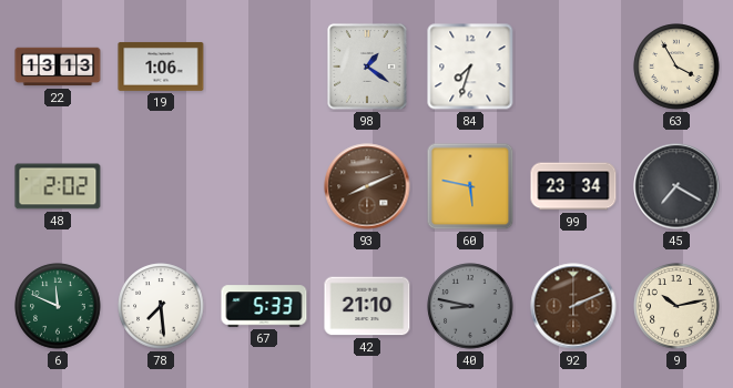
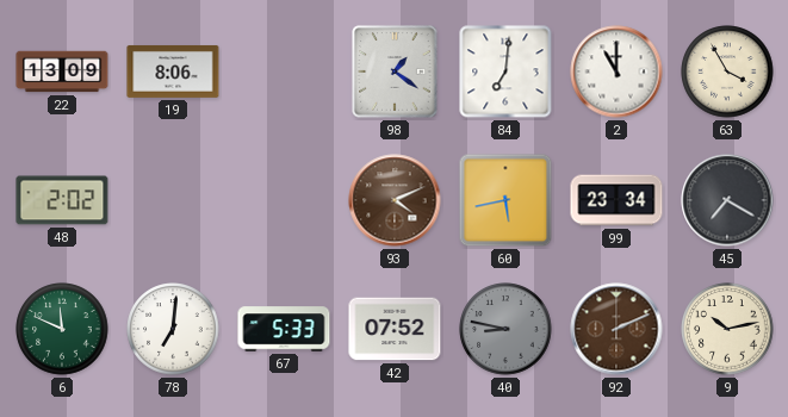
22: 13:13 -> 13:09
19: 1:06 -> 8:06
84: 7:33 -> 7:01
2: none -> 11:00
93: 8:11 -> 4:11
60: 5:47 -> 5:43
78: 7:29 -> 7:01
42: 21:10 -> 07:52
